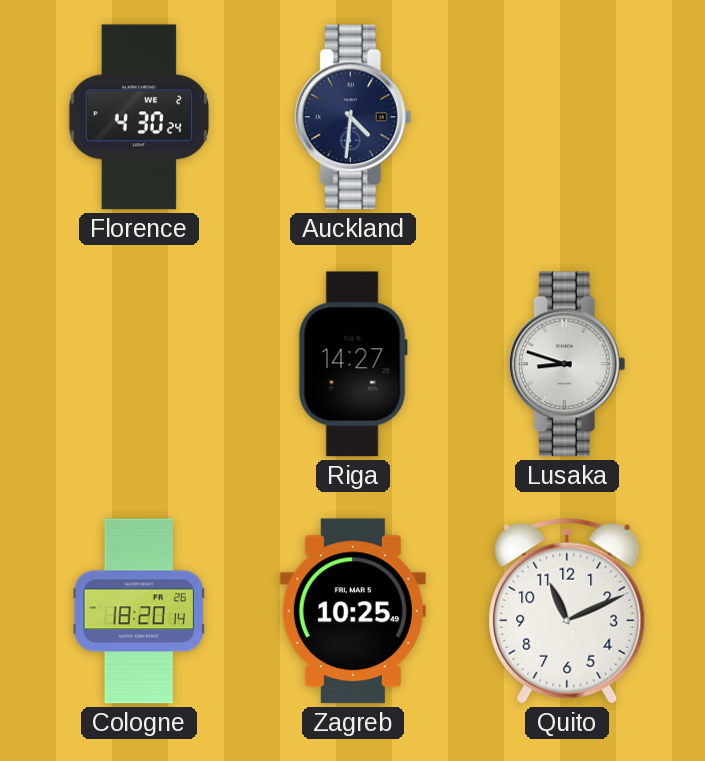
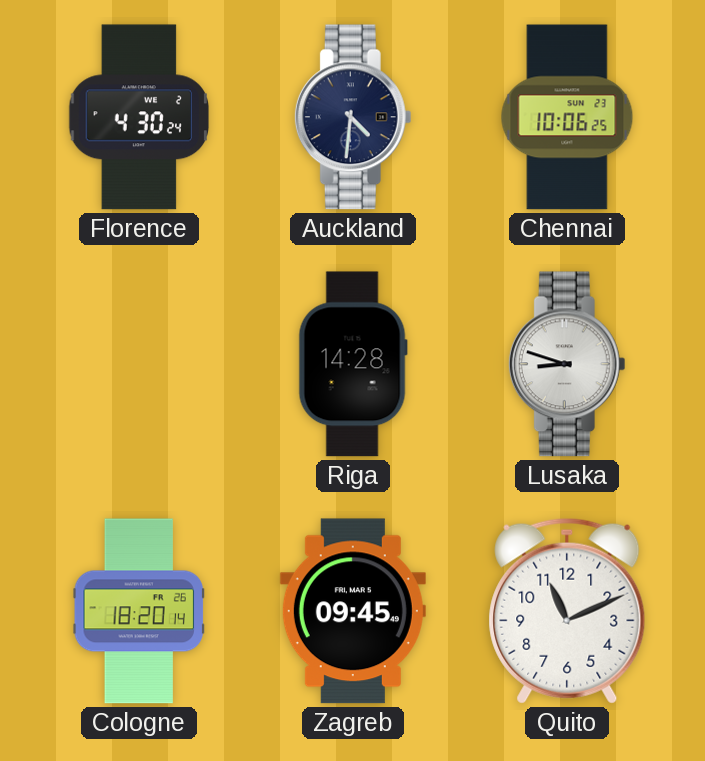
Chennai: none -> 10:06
Riga: 14:27 -> 14:28
Zagreb: 10:25 -> 09:45
